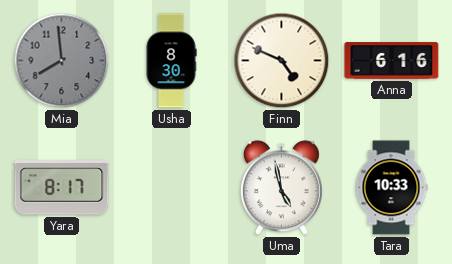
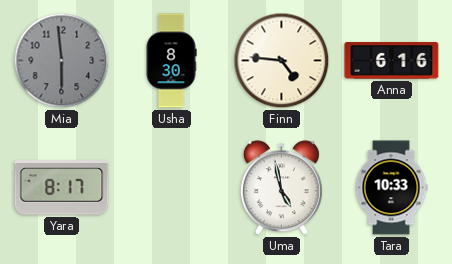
Mia: 7:59 -> 5:59
Finn: 4:49 -> 4:46
